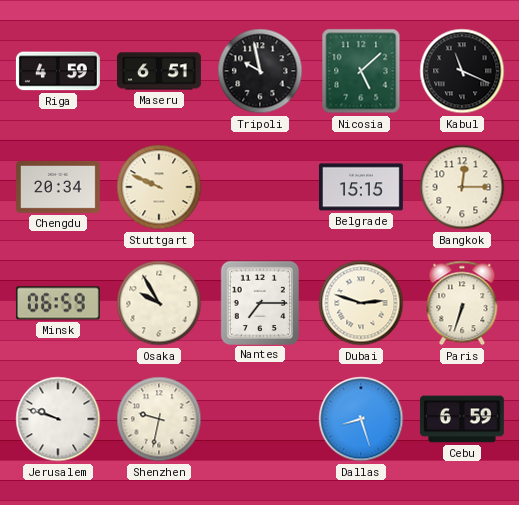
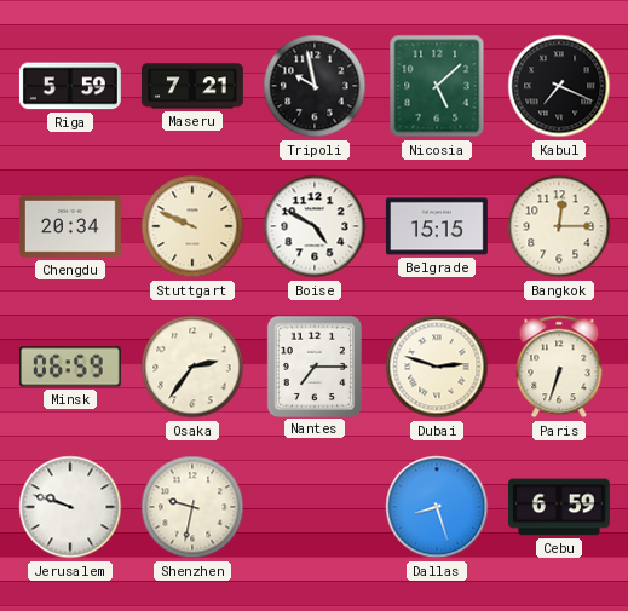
Riga: 4:59 -> 5:59
Maseru: 6:51 -> 7:21
Kabul: 11:19 -> 7:19
Boise: none -> 4:50
Osaka: 9:55 -> 2:36
